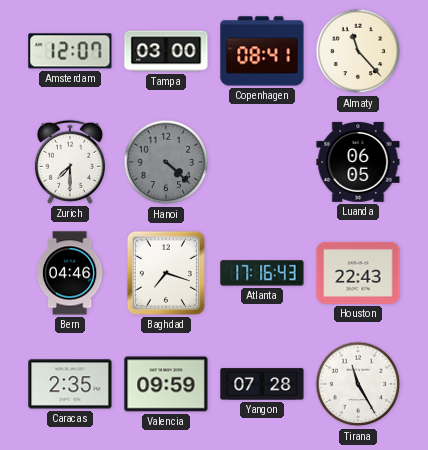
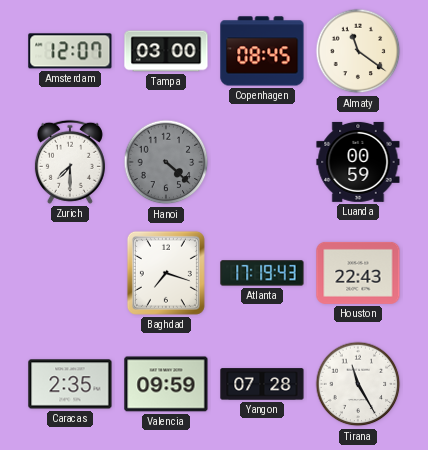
Copenhagen: 08:41 -> 08:45
Almaty: 11:23 -> 11:21
Luanda: 06:05 -> 00:59
Bern: 04:46 -> none
Atlanta: 17:16 -> 17:19
